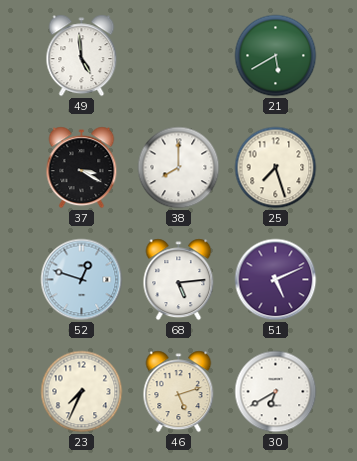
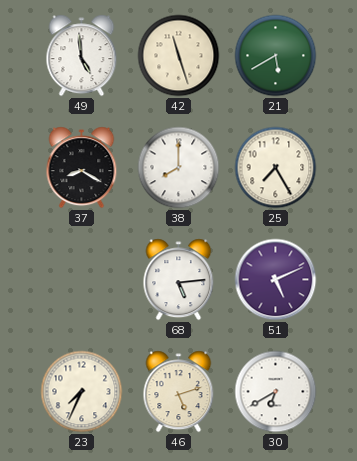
42: none -> 11:27
37: 3:20 -> 8:20
25: 7:27 -> 7:25
52: 12:48 -> none
